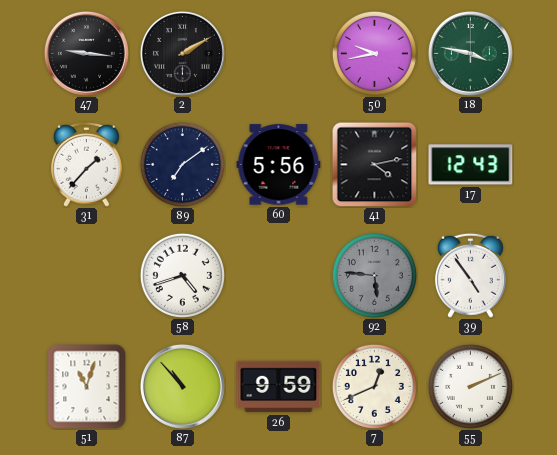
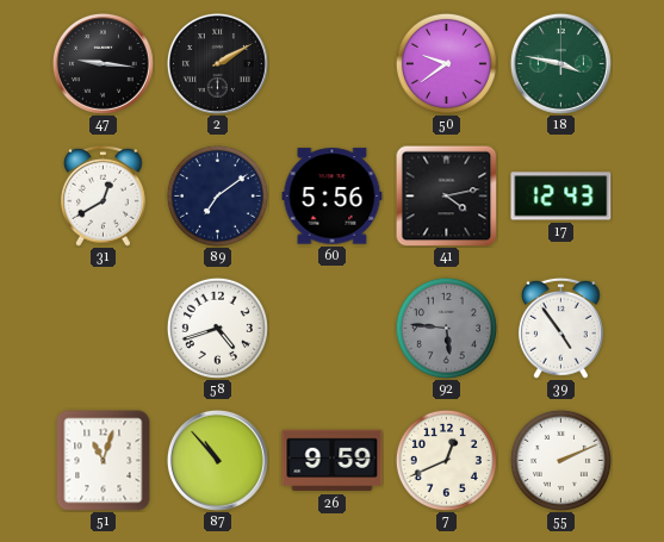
50: 9:43 -> 9:39
31: 1:37 -> 12:40
